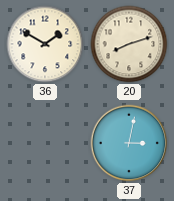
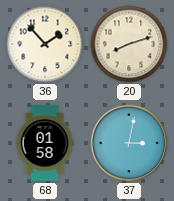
36: 1:50 -> 1:53
68: none -> 01:58
